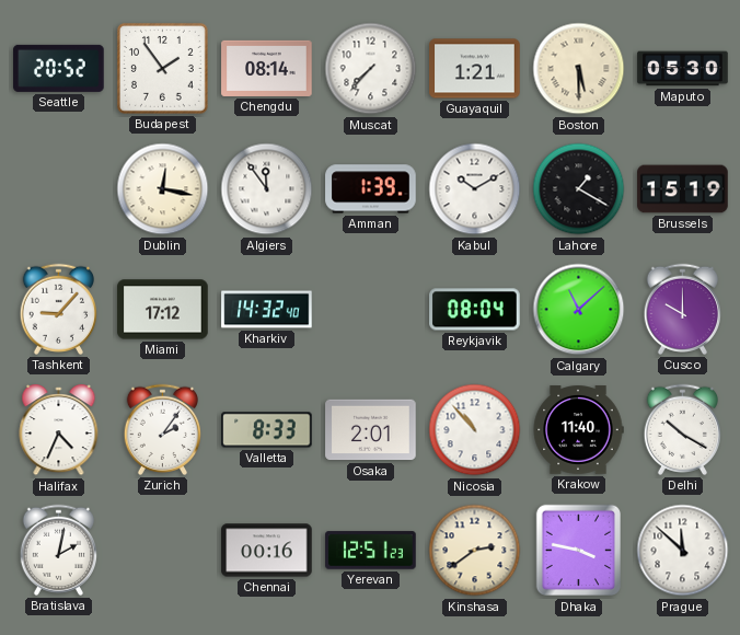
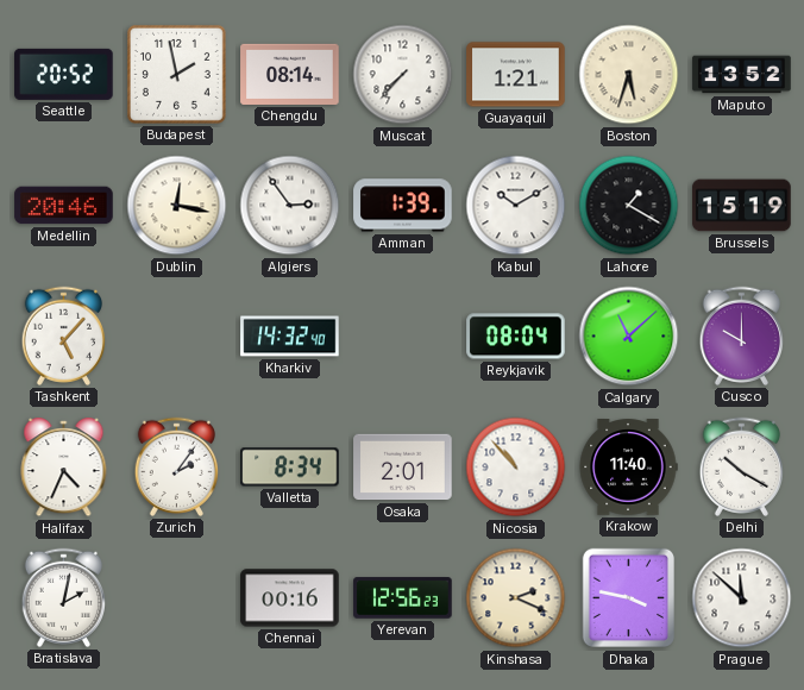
Budapest: 1:54 -> 1:58
Boston: 5:30 -> 5:33
Maputo: 05:30 -> 13:52
Medellin: none -> 20:46
Algiers: 11:54 -> 2:54
Tashkent: 9:07 -> 5:07
Miami: 17:12 -> none
Valletta: 8:33 -> 8:34
Yerevan: 12:51 -> 12:56
Kinshasa: 2:39 -> 2:19
